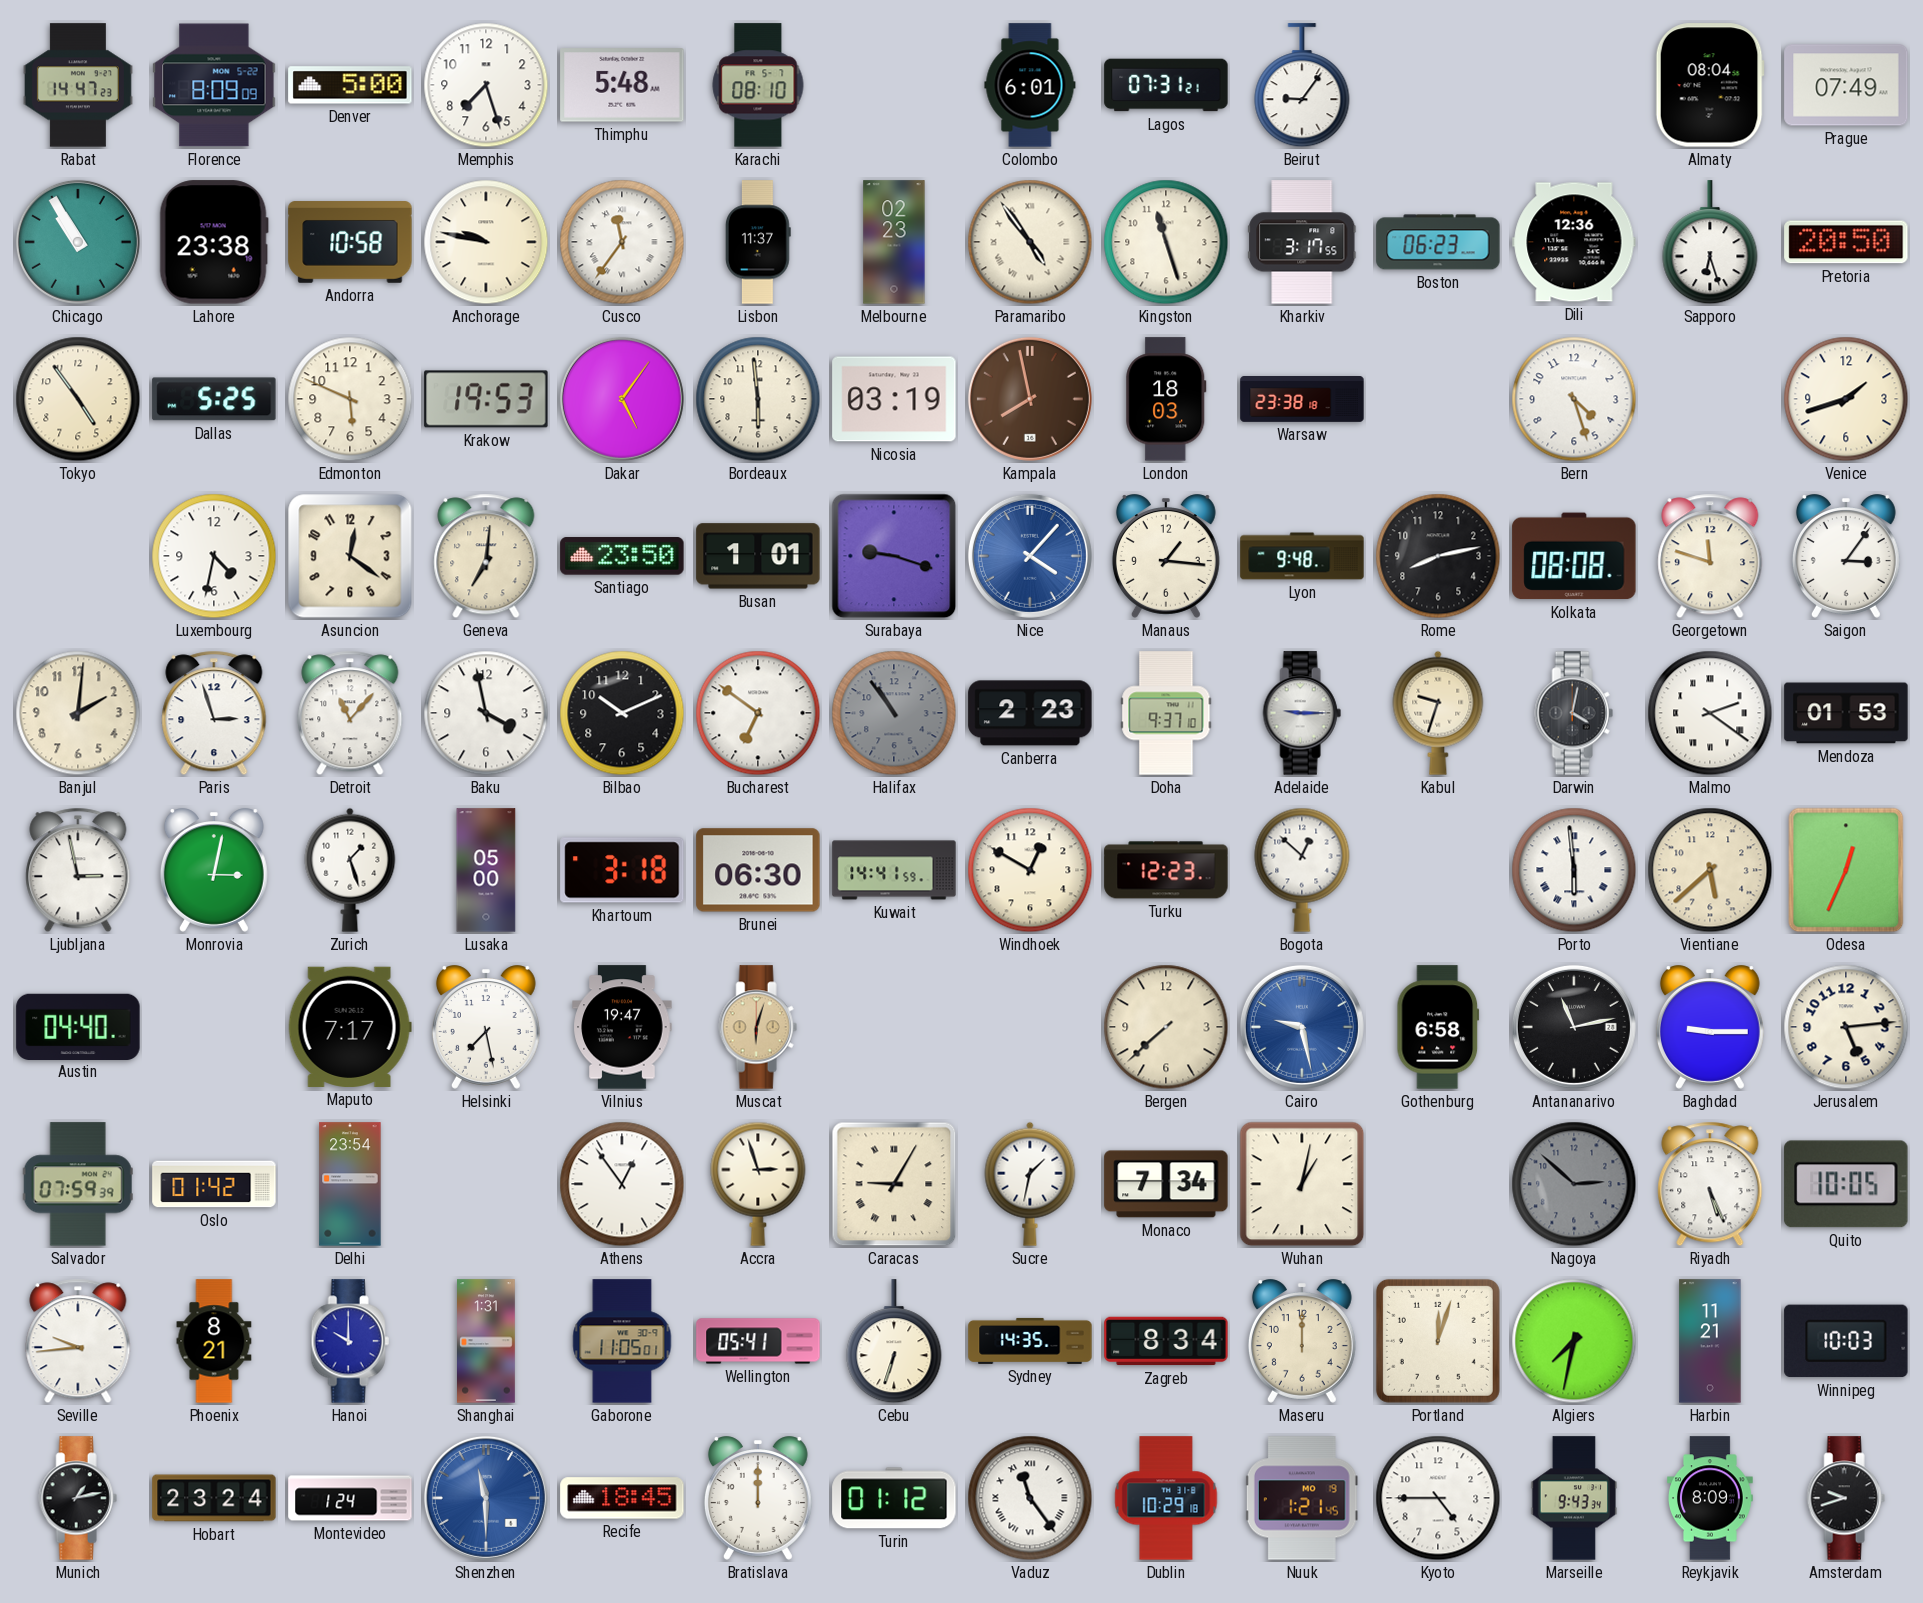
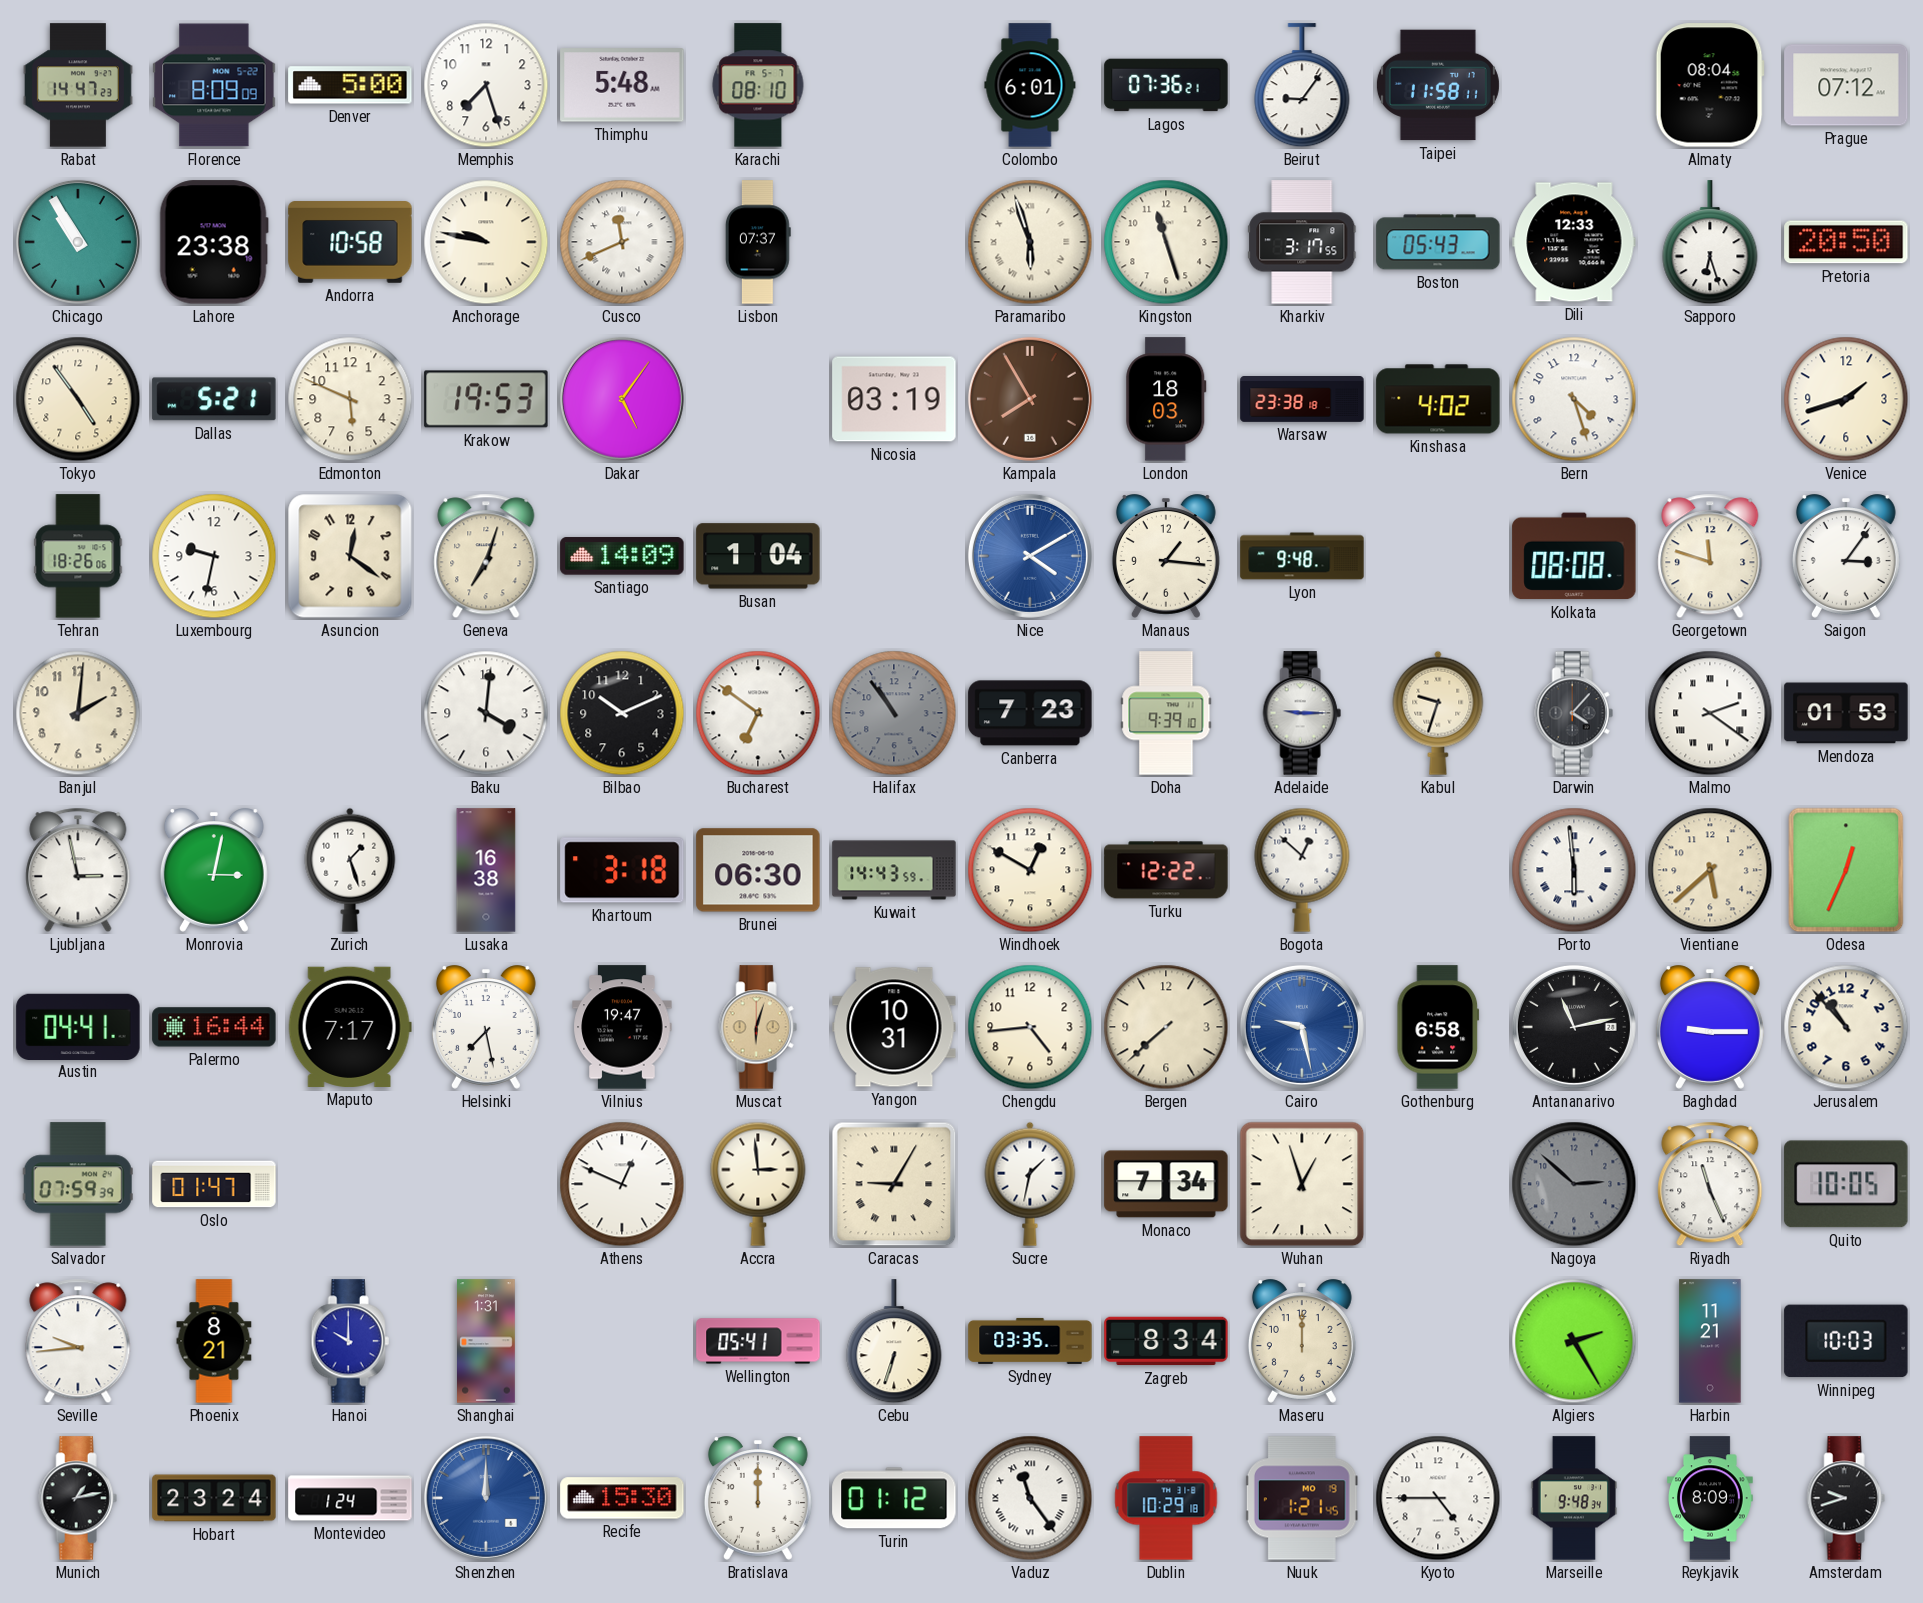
Lagos: 07:31 -> 07:36
Taipei: none -> 11:58
Prague: 07:49 -> 07:12
Cusco: 11:36 -> 11:41
Lisbon: 11:37 -> 07:37
Melbourne: 02:23 -> none
Paramaribo: 4:54 -> 5:57
Boston: 06:23 -> 05:43
Dili: 12:36 -> 12:33
Dallas: 5:25 -> 5:21
Bordeaux: 5:59 -> none
Kampala: 7:58 -> 7:55
Kinshasa: none -> 4:02
Tehran: none -> 18:26
Luxembourg: 4:32 -> 9:32
Geneva: 7:01 -> 7:03
Santiago: 23:50 -> 14:09
Busan: 1:01 -> 1:04
Surabaya: 9:18 -> none
Nice: 4:07 -> 4:10
Rome: 8:13 -> none
Paris: 2:57 -> none
Detroit: 11:07 -> none
Baku: 3:58 -> 4:01
Canberra: 2:23 -> 7:23
Doha: 9:37 -> 9:39
Darwin: 4:02 -> 4:07
Lusaka: 05:00 -> 16:38
Kuwait: 14:41 -> 14:43
Turku: 12:23 -> 12:22
Austin: 04:40 -> 04:41
Palermo: none -> 16:44
Yangon: none -> 10:31
Chengdu: none -> 4:44
Jerusalem: 5:14 -> 10:53
Oslo: 01:42 -> 01:47
Delhi: 23:54 -> none
Athens: 12:54 -> 12:49
Accra: 2:57 -> 2:59
Wuhan: 1:02 -> 12:57
Riyadh: 5:26 -> 11:26
Gaborone: 11:05 -> none
Sydney: 14:35 -> 03:35
Portland: 12:03 -> none
Algiers: 7:32 -> 2:25
Shenzhen: 11:30 -> 12:00
Recife: 18:45 -> 15:30
Marseille: 9:43 -> 9:48
